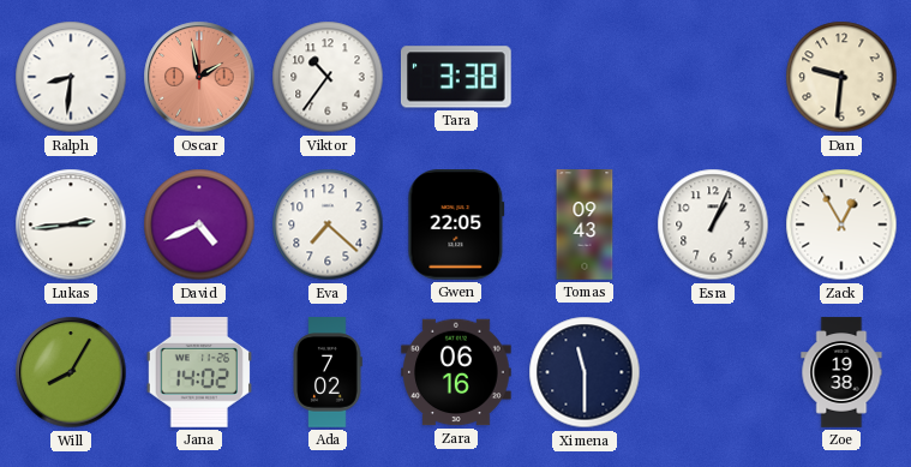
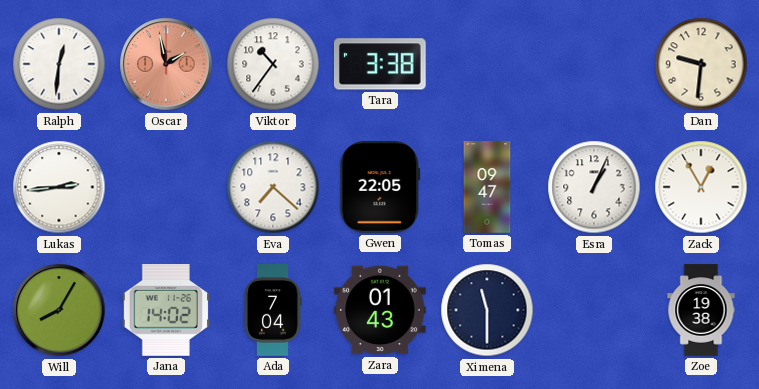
Ralph: 8:31 -> 12:31
David: 4:41 -> none
Tomas: 09:43 -> 09:47
Ada: 7:02 -> 7:04
Zara: 06:16 -> 01:43
